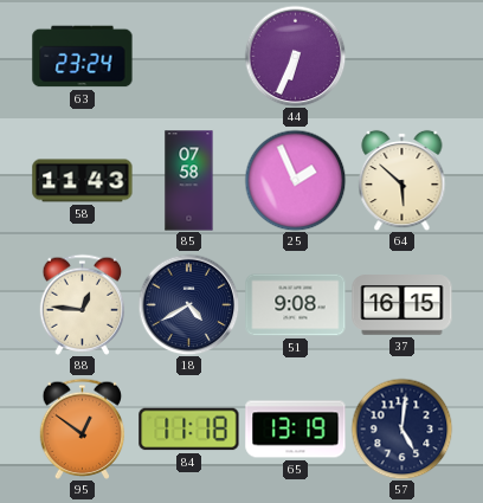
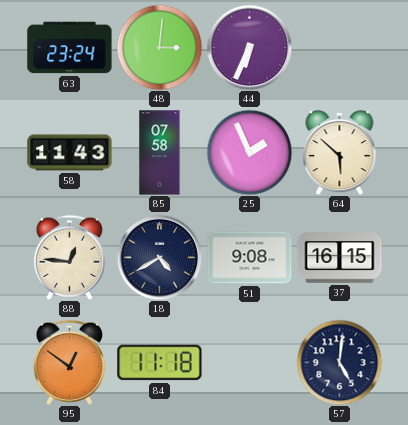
48: none -> 3:01
65: 13:19 -> none
